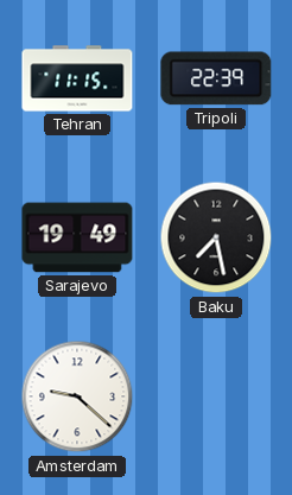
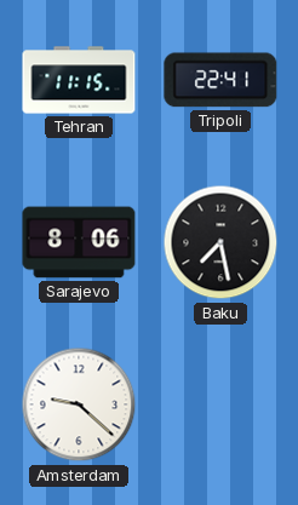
Tripoli: 22:39 -> 22:41
Sarajevo: 19:49 -> 8:06
